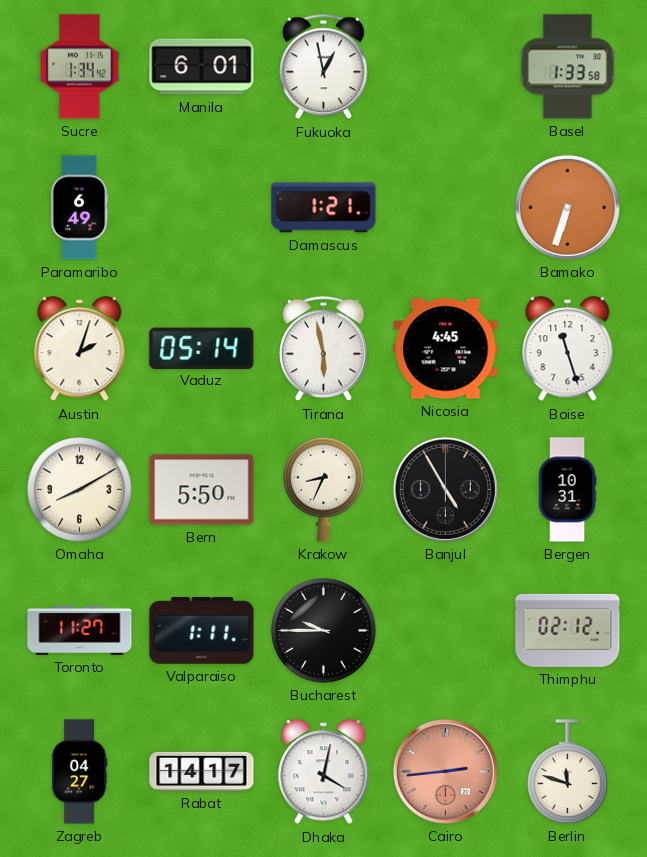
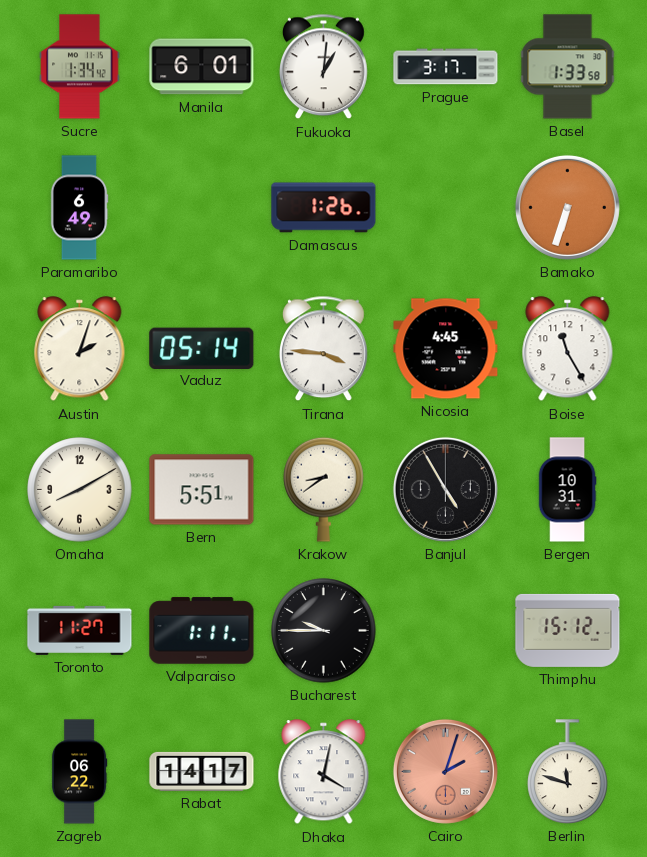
Fukuoka: 12:58 -> 1:01
Prague: none -> 3:17
Damascus: 1:21 -> 1:26
Tirana: 5:58 -> 3:46
Boise: 11:27 -> 11:25
Bern: 5:50 -> 5:51
Krakow: 8:34 -> 8:39
Thimphu: 02:12 -> 15:12
Zagreb: 04:27 -> 06:22
Cairo: 2:44 -> 2:03
